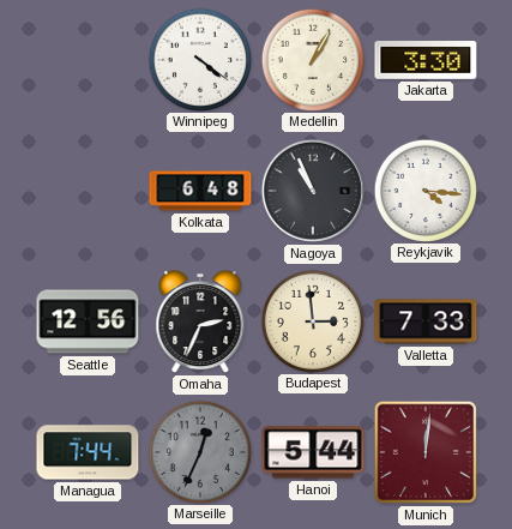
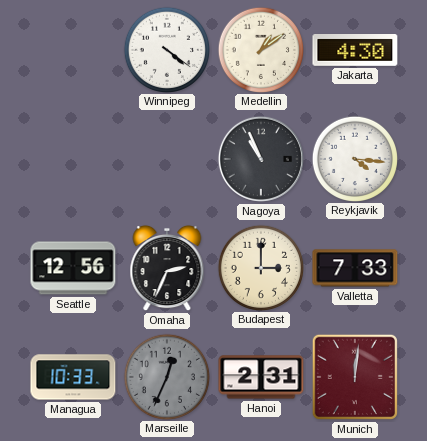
Medellin: 1:05 -> 1:09
Jakarta: 3:30 -> 4:30
Kolkata: 6:48 -> none
Budapest: 2:59 -> 3:00
Managua: 7:44 -> 10:33
Hanoi: 5:44 -> 2:31
